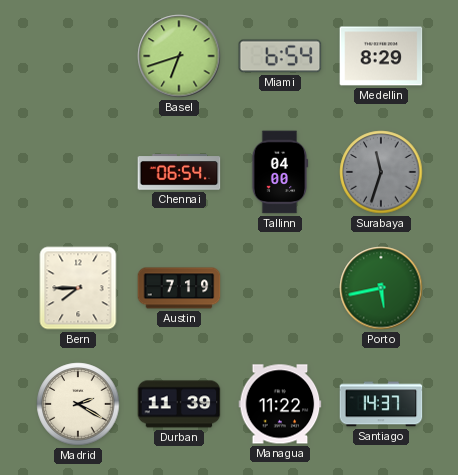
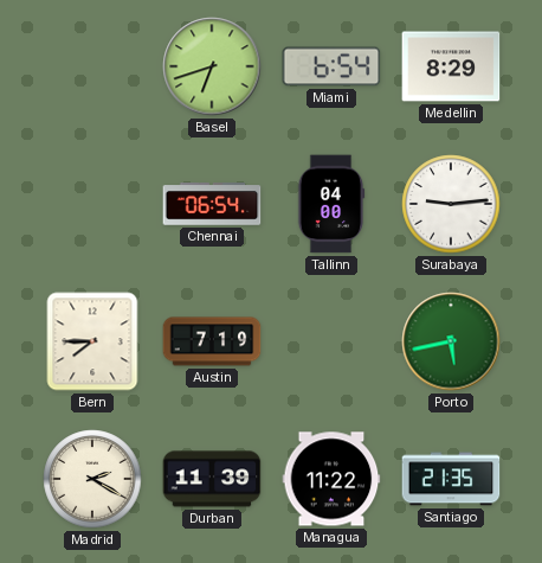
Surabaya: 11:33 -> 9:14
Surabaya dial: grey -> white
Santiago: 14:37 -> 21:35
